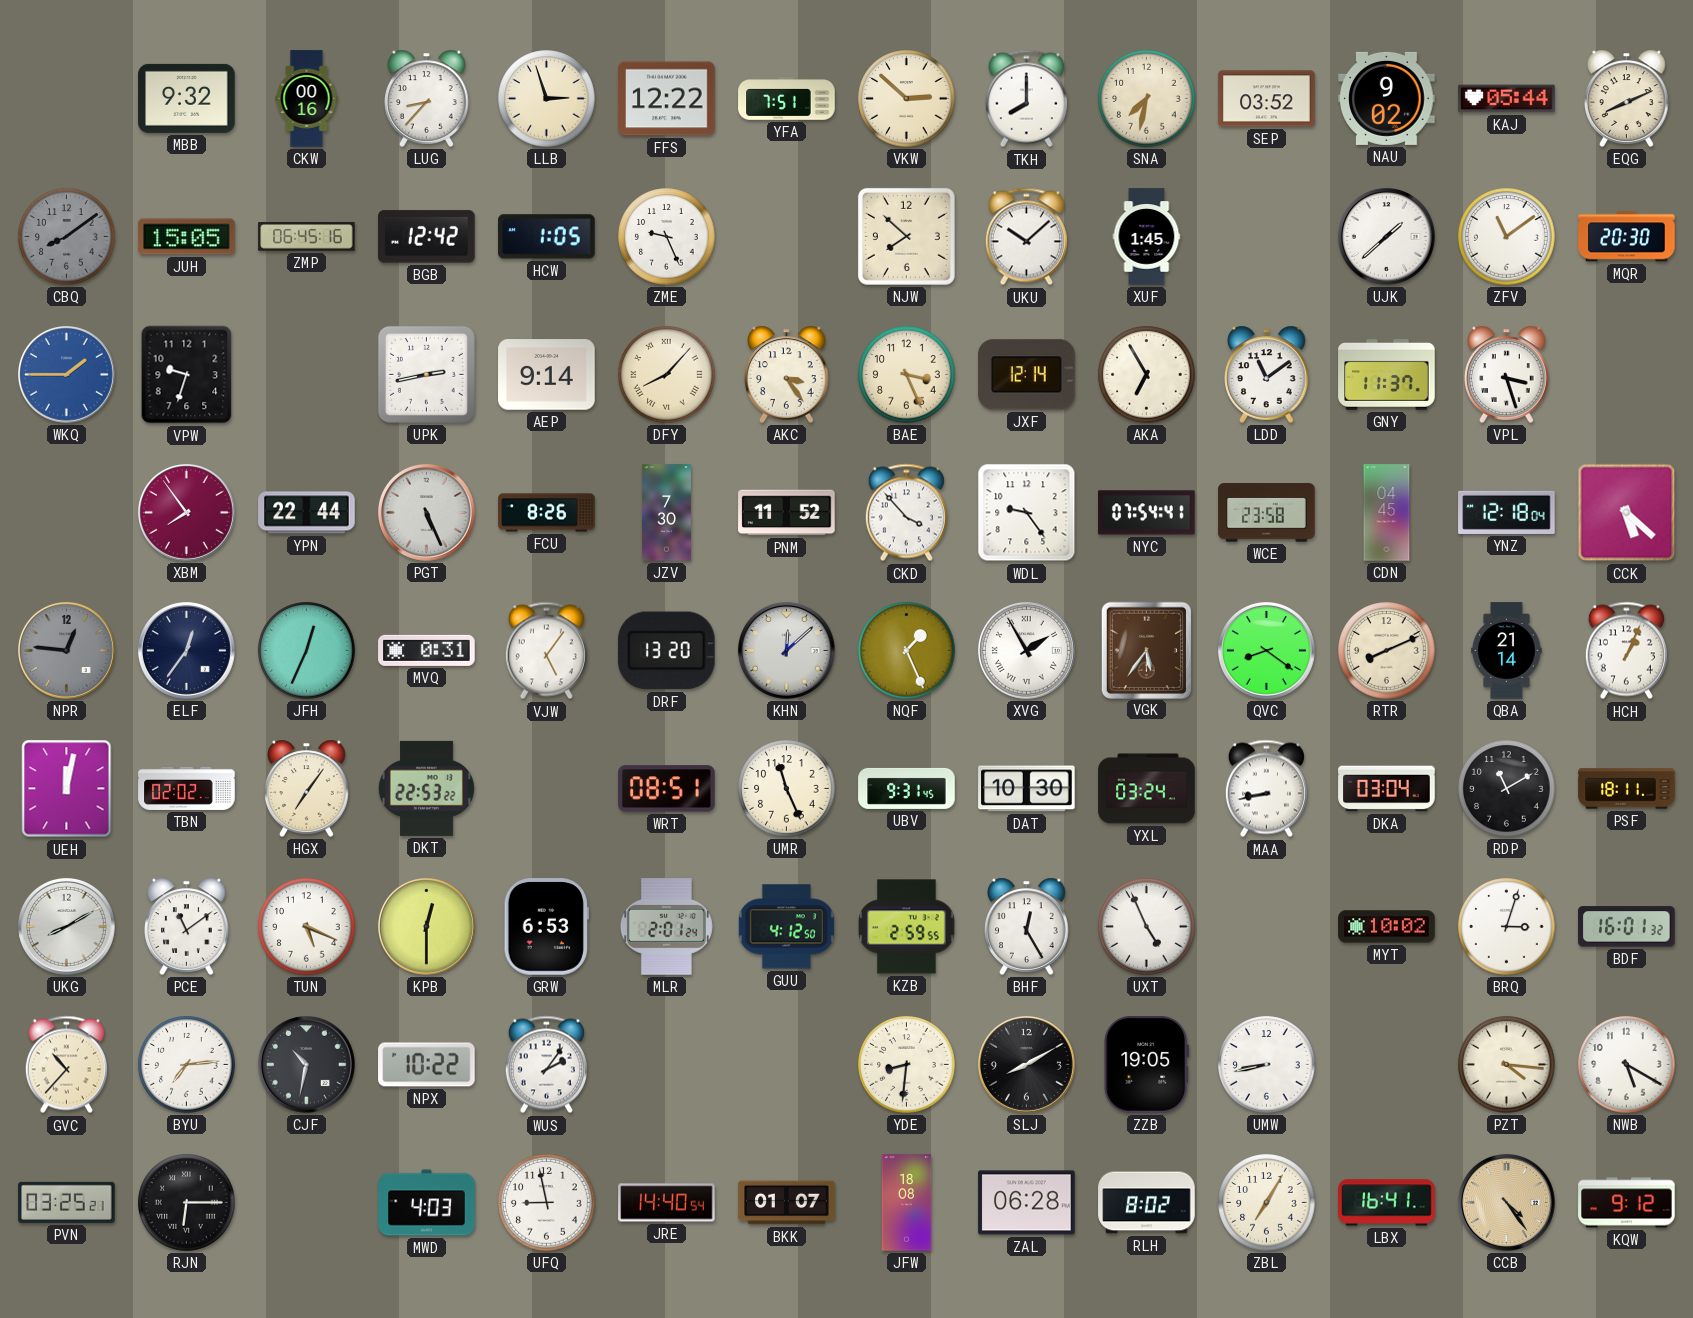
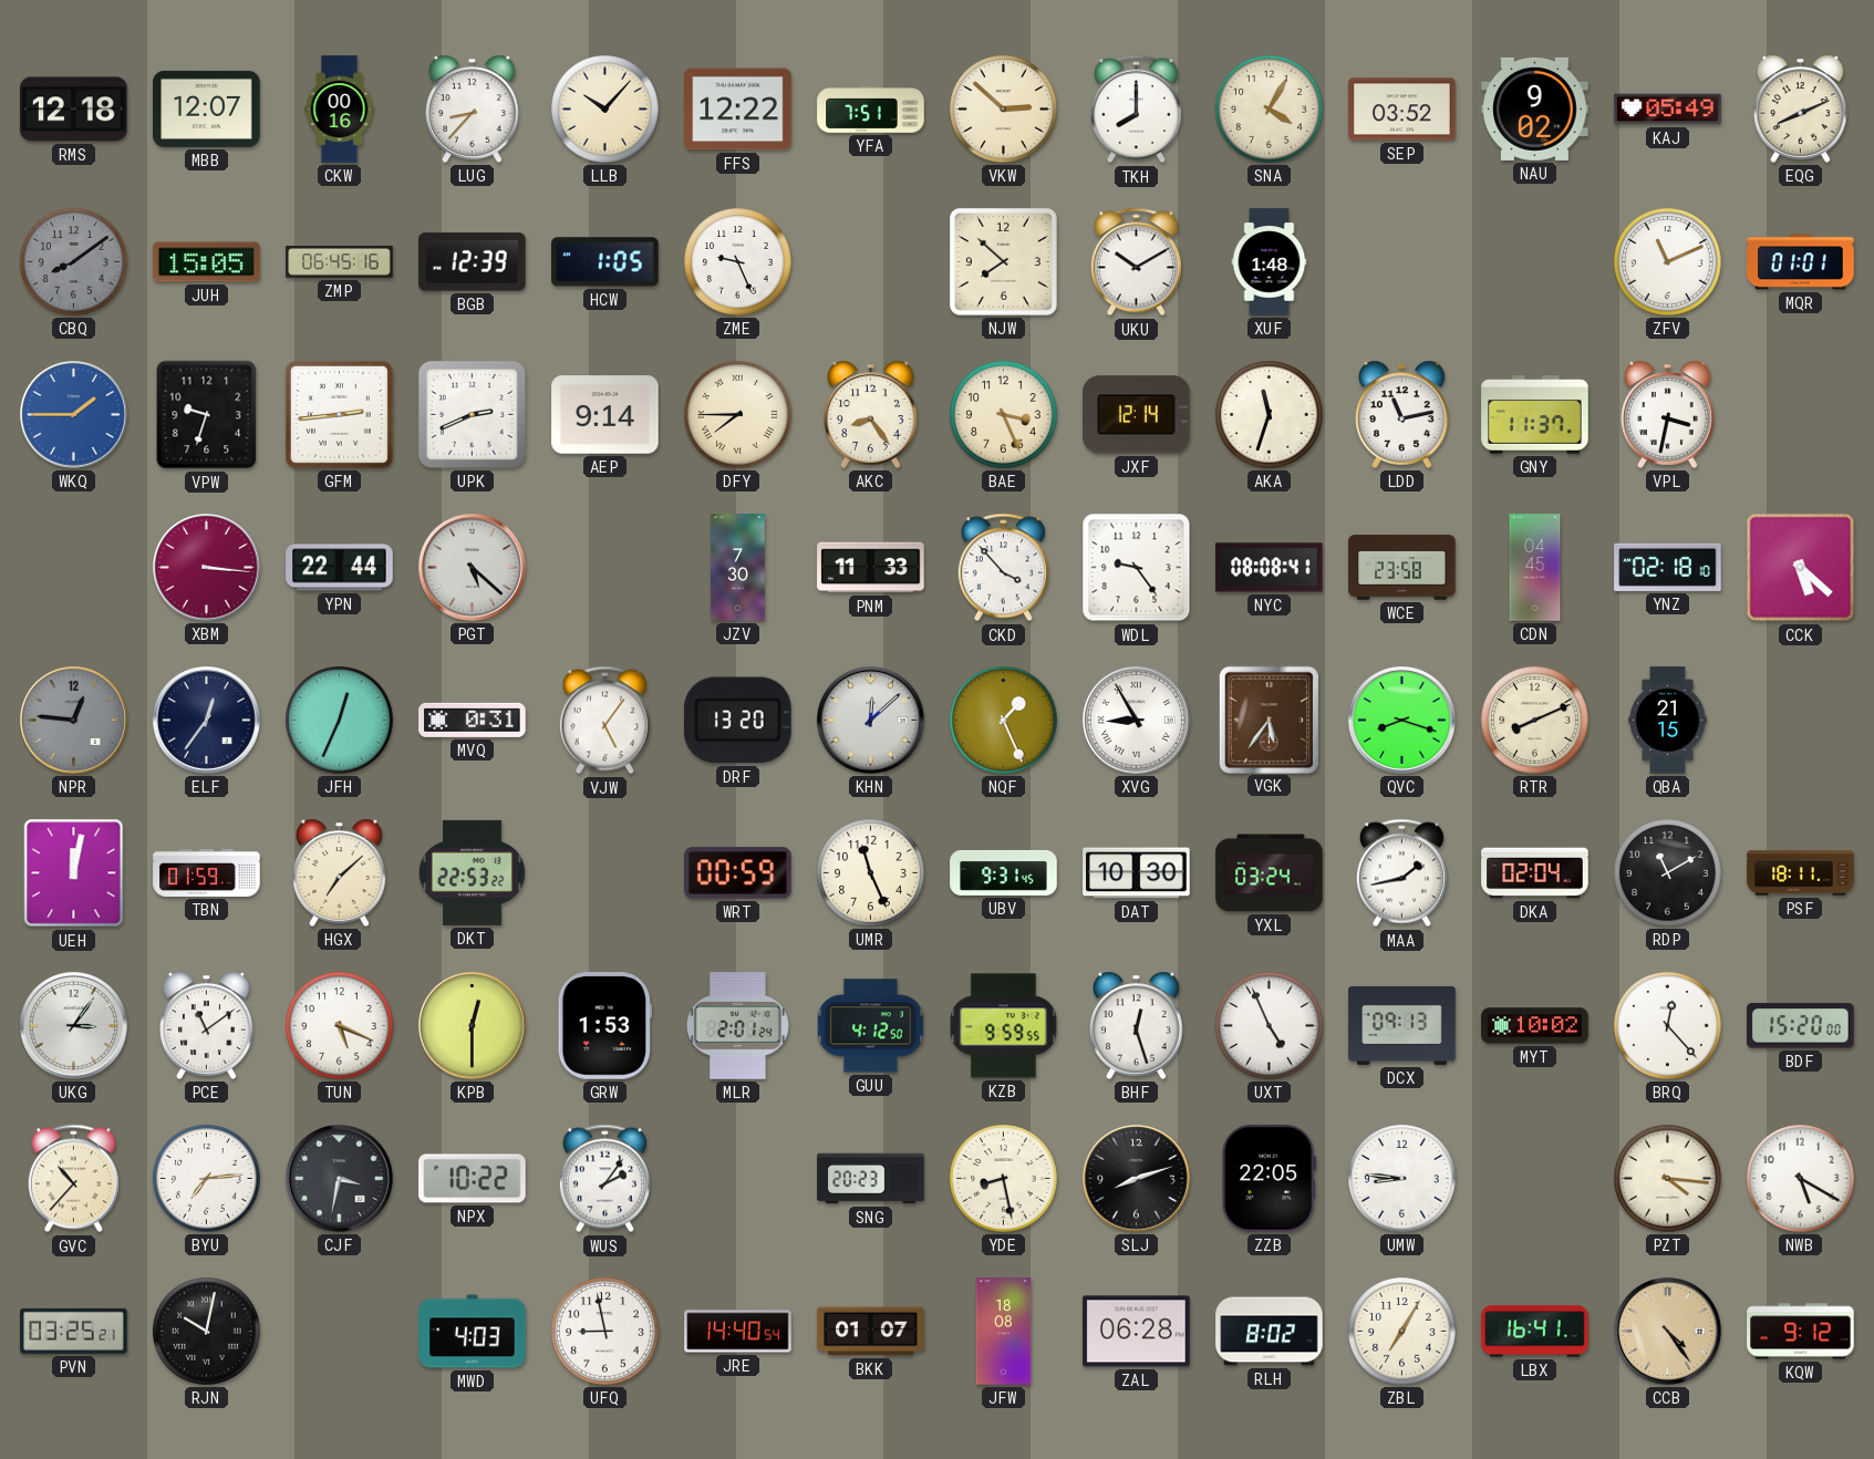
RMS: none -> 12:18
MBB: 9:32 -> 12:07
LLB: 2:57 -> 10:07
SNA: 7:32 -> 4:05
KAJ: 05:44 -> 05:49
BGB: 12:42 -> 12:39
UKU: 10:08 -> 10:10
XUF: 1:45 -> 1:48
UJK: 1:38 -> none
ZFV: 11:09 -> 11:11
MQR: 20:30 -> 01:01
GFM: none -> 2:44
UPK: 2:43 -> 2:41
DFY: 8:07 -> 7:45
AKC: 3:24 -> 8:24
AKA: 6:55 -> 11:33
LDD: 11:09 -> 11:13
VPL: 3:27 -> 3:32
XBM: 7:54 -> 3:16
PGT: 5:26 -> 5:22
FCU: 8:26 -> none
PNM: 11:52 -> 11:33
NYC: 07:54 -> 08:08
YNZ: 12:18 -> 02:18
XVG: 1:55 -> 8:55
QVC: 8:21 -> 8:18
QBA: 21:14 -> 21:15
HCH: 1:04 -> none
TBN: 02:02 -> 01:59
HGX: 7:06 -> 7:08
WRT: 08:51 -> 00:59
MAA: 8:43 -> 1:43
DKA: 03:04 -> 02:04
UKG: 8:10 -> 3:06
GRW: 6:53 -> 1:53
KZB: 2:59 -> 9:59
BHF: 12:25 -> 12:27
DCX: none -> 09:13
BRQ: 3:03 -> 12:23
BDF: 16:01 -> 15:20
CJF: 10:32 -> 3:32
SNG: none -> 20:23
YDE: 8:31 -> 8:28
SLJ: 8:10 -> 8:12
ZZB: 19:05 -> 22:05
UMW: 8:43 -> 8:46
RJN: 6:15 -> 10:02
